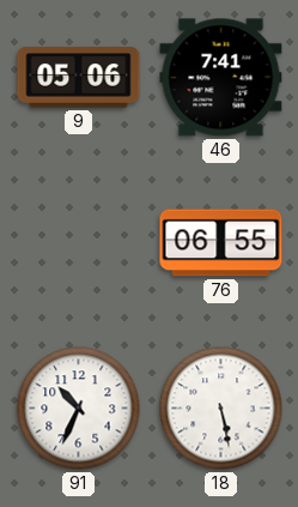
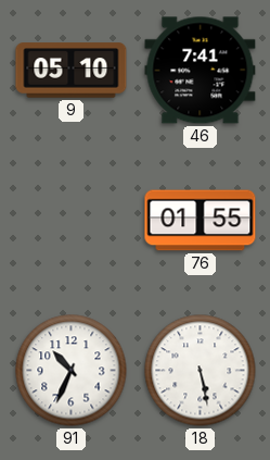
9: 05:06 -> 05:10
76: 06:55 -> 01:55
